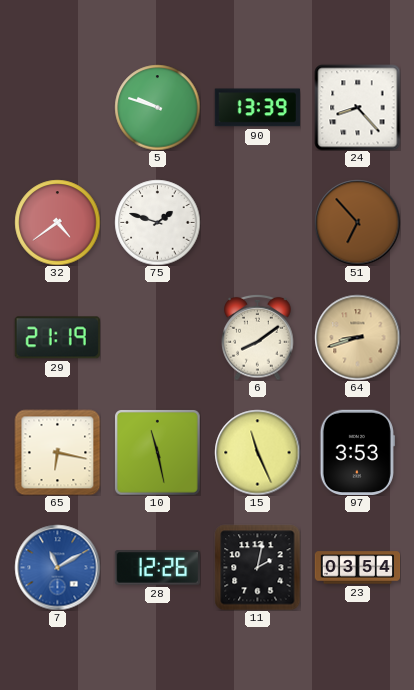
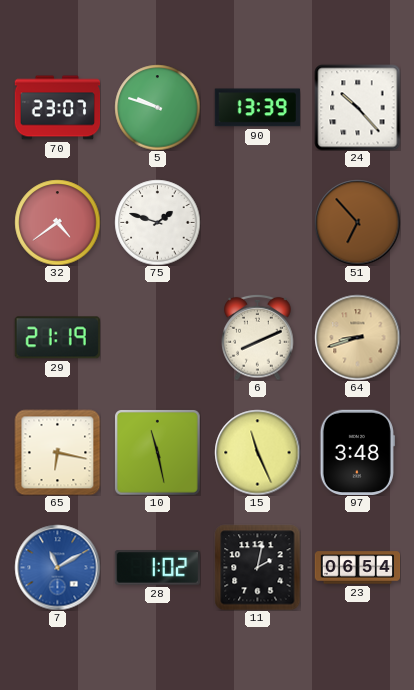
70: none -> 23:07
24: 8:23 -> 10:23
6: 8:09 -> 8:11
97: 3:53 -> 3:48
28: 12:26 -> 1:02
23: 03:54 -> 06:54
